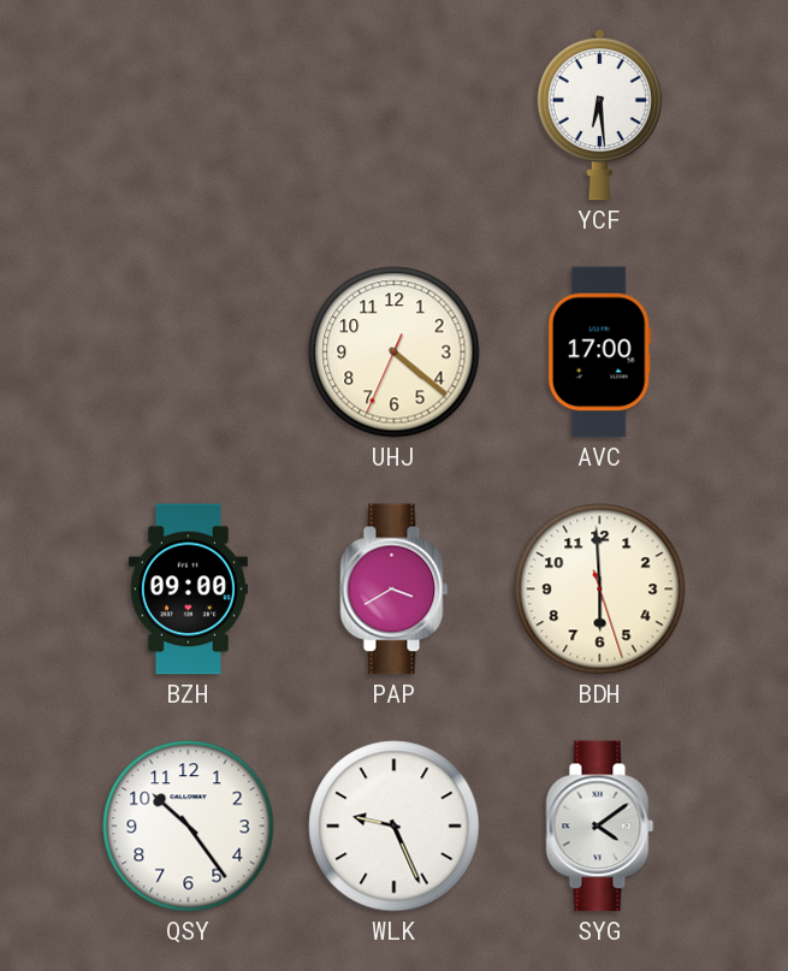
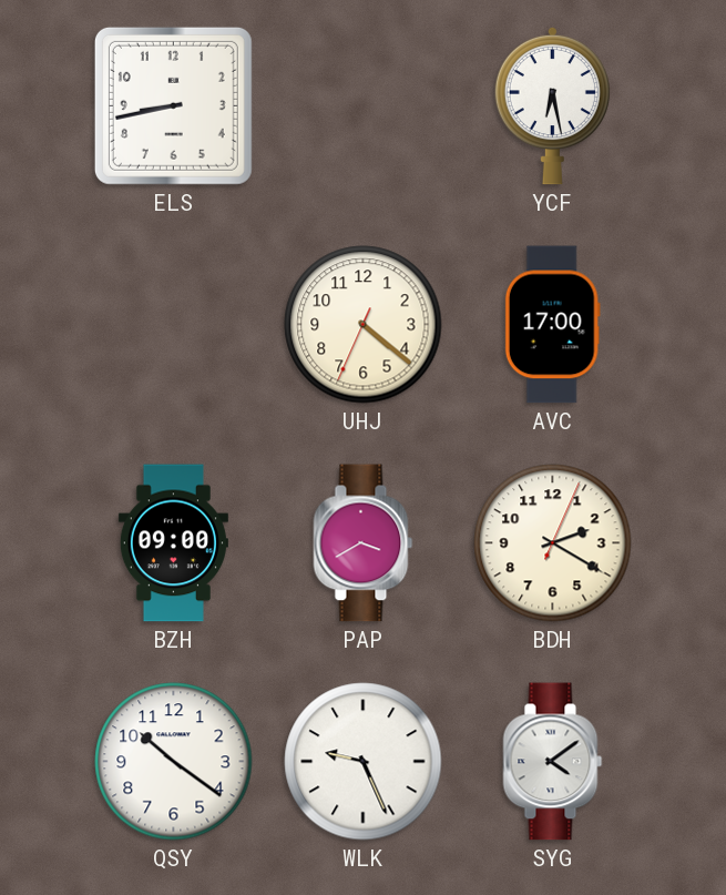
ELS: none -> 8:43
YCF: 6:29 -> 6:28
BDH: 5:59 -> 2:20
QSY: 10:24 -> 10:21
